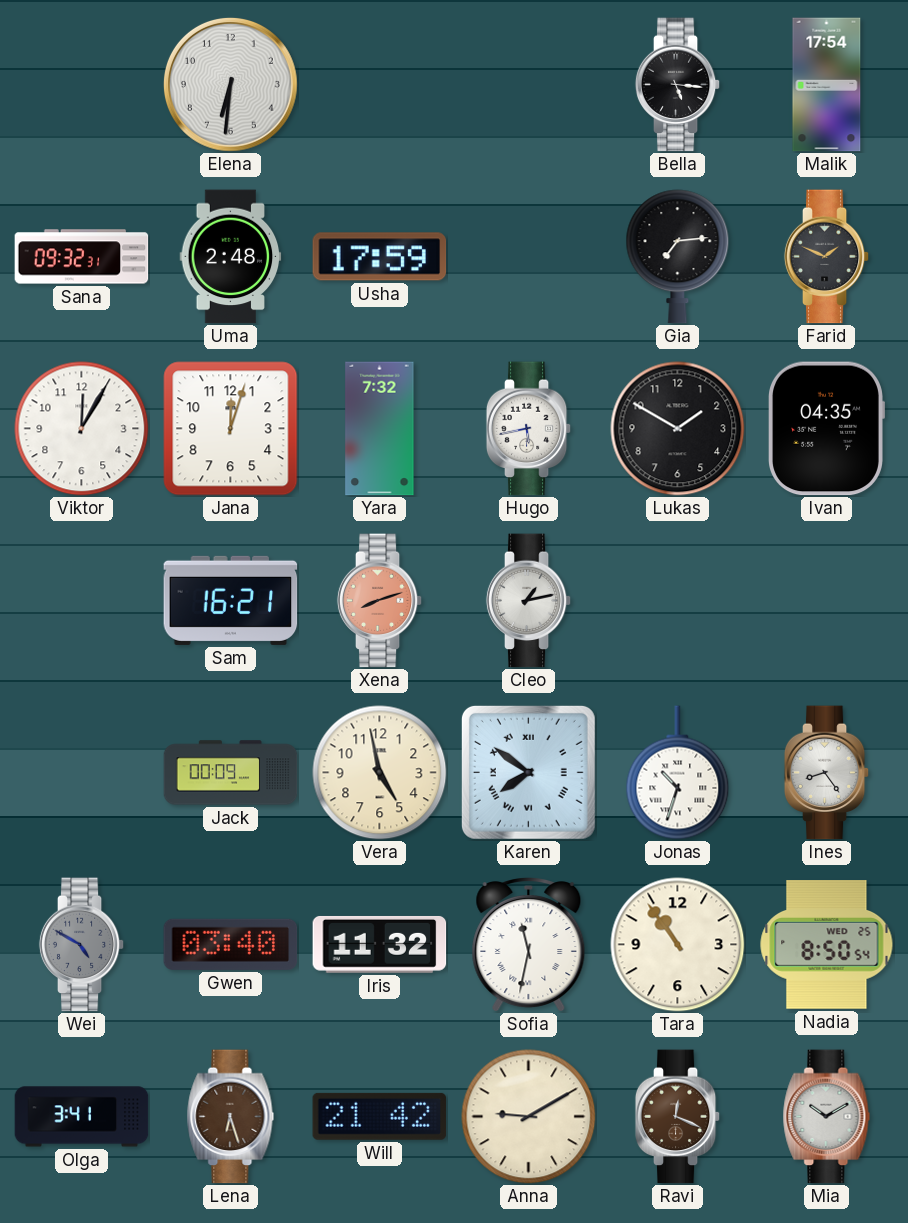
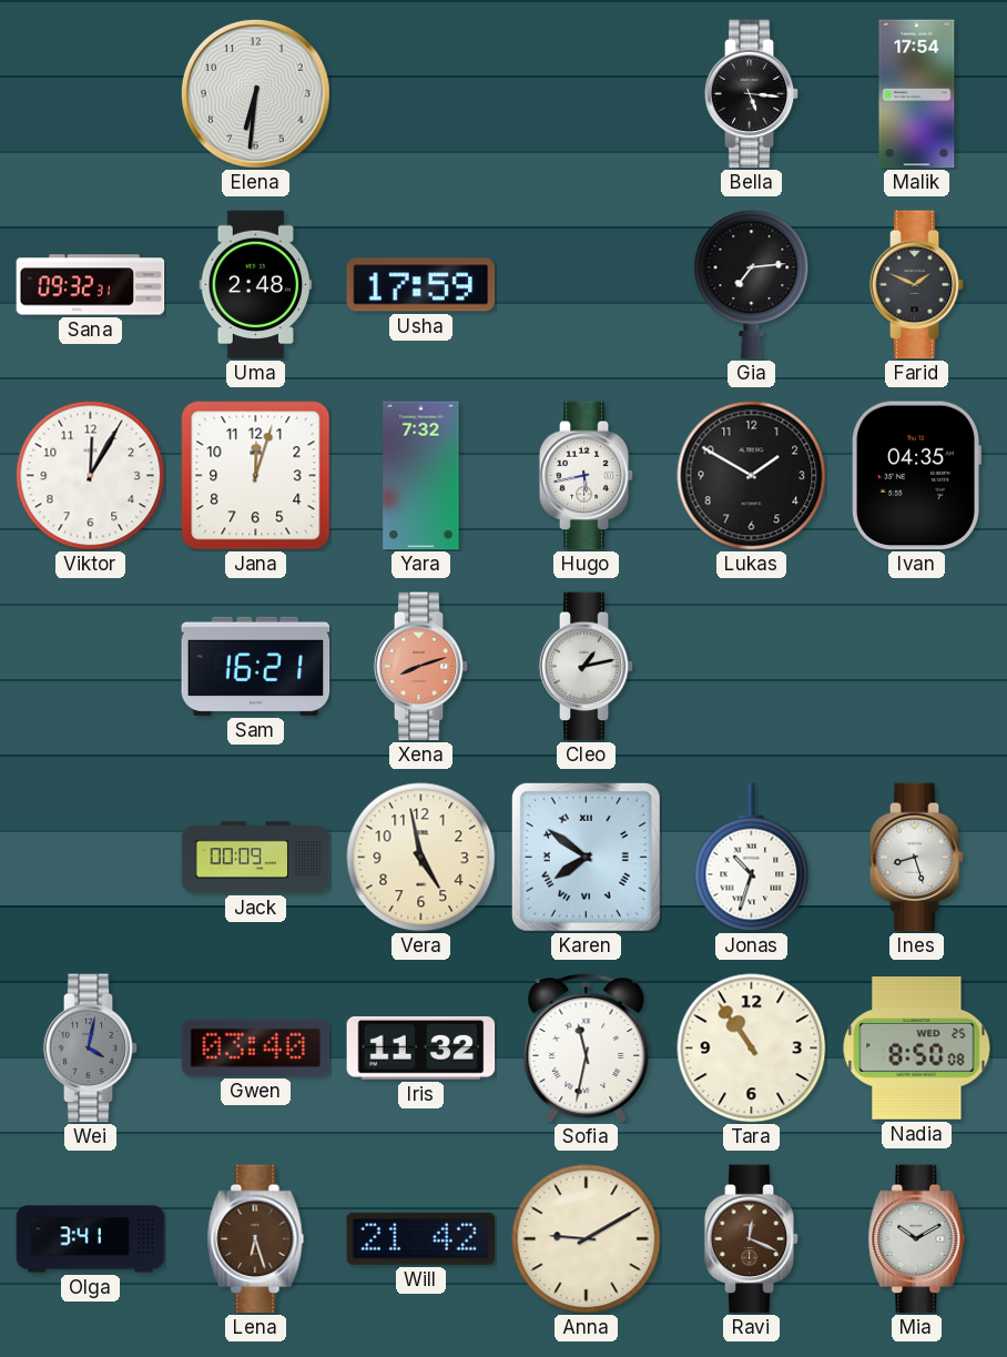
Ines: 8:24 -> 8:27
Wei: 4:50 -> 4:02
Nadia: 8:50:54 -> 8:50:08
